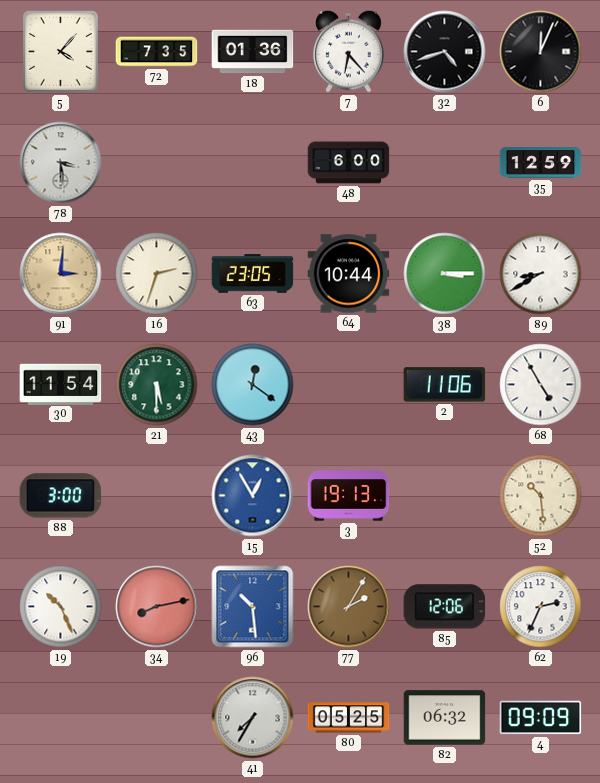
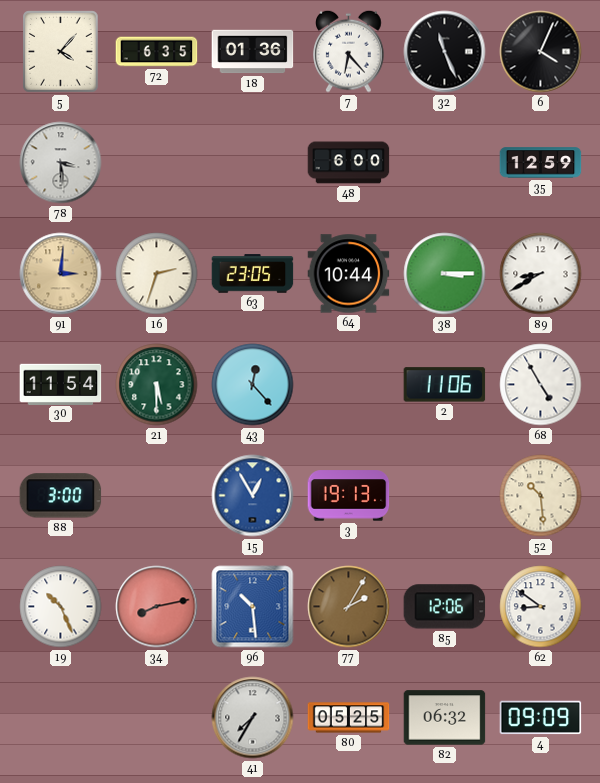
72: 7:35 -> 6:35
32: 4:42 -> 11:26
6: 12:04 -> 4:04
43: 12:21 -> 12:23
62: 2:34 -> 8:51
